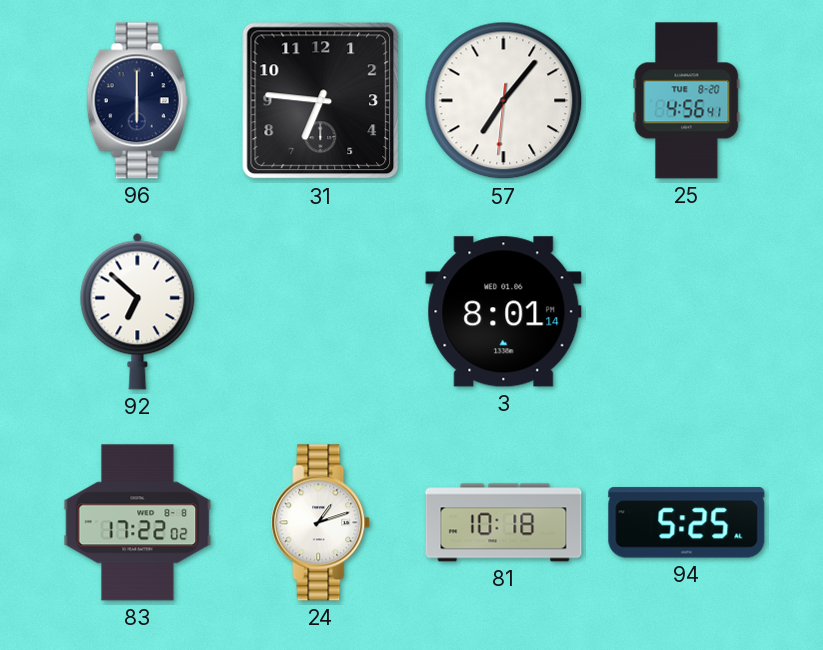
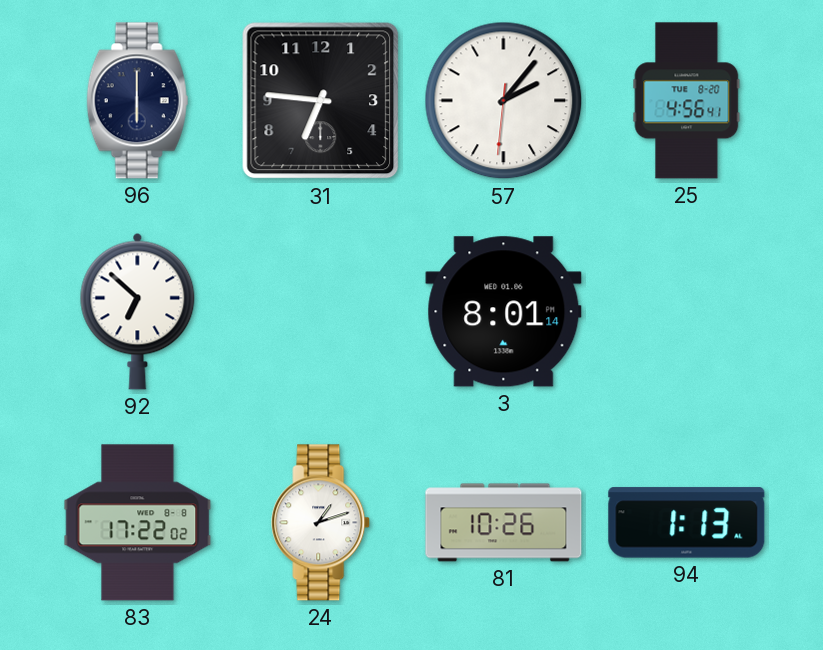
57: 7:06 -> 2:06
81: 10:18 -> 10:26
94: 5:25 -> 1:13
